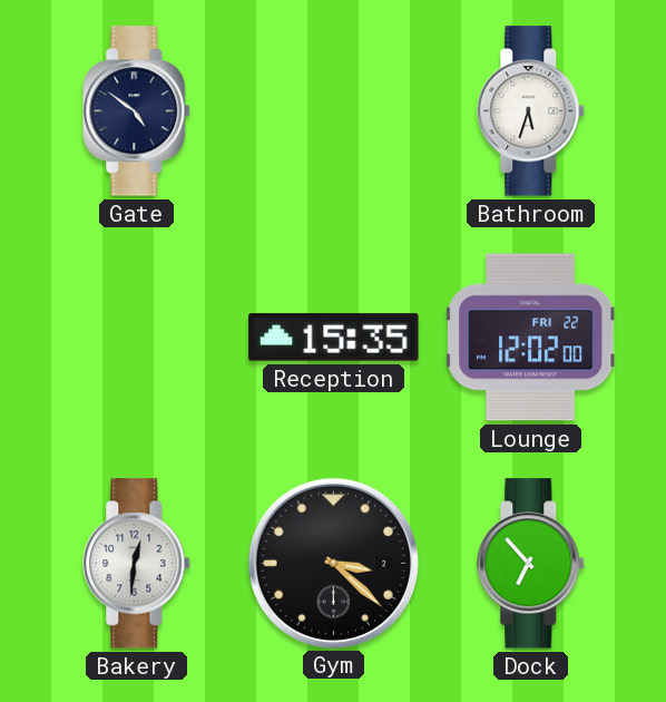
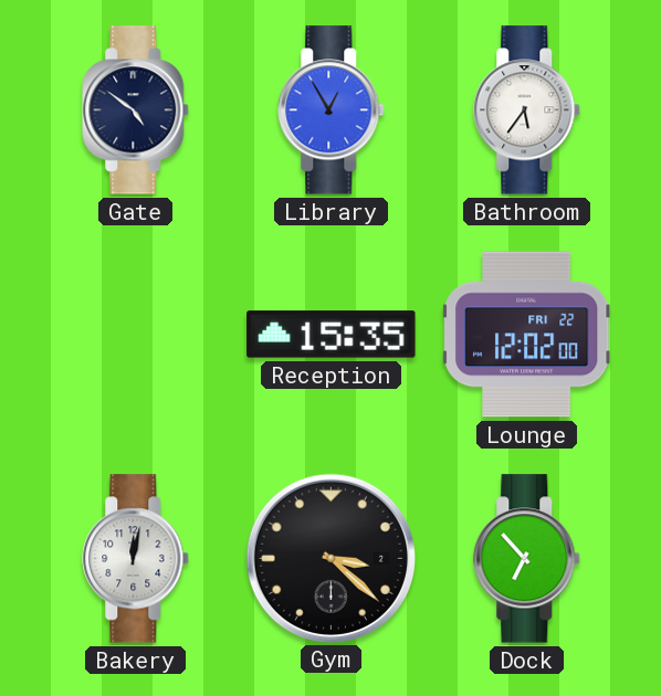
Library: none -> 12:55
Bathroom: 5:33 -> 5:36
Bakery: 12:31 -> 12:02
